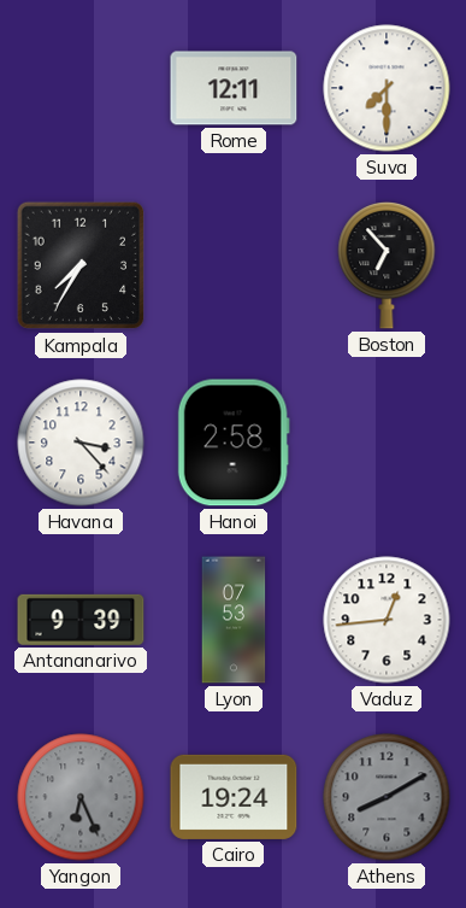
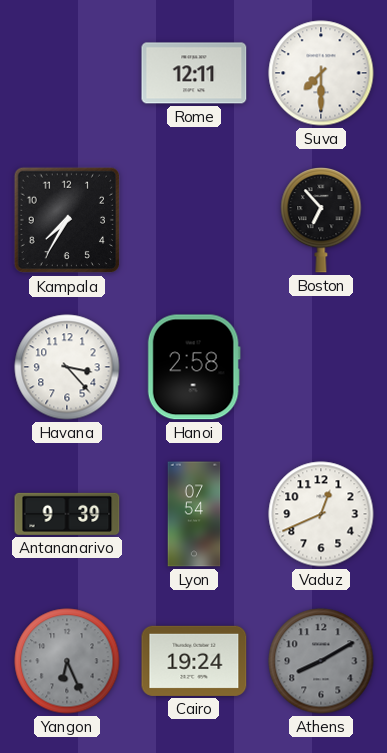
Lyon: 07:53 -> 07:54
Vaduz: 12:44 -> 12:41
